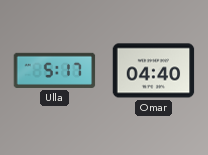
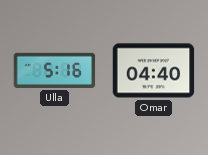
Ulla: 5:17 -> 5:16
